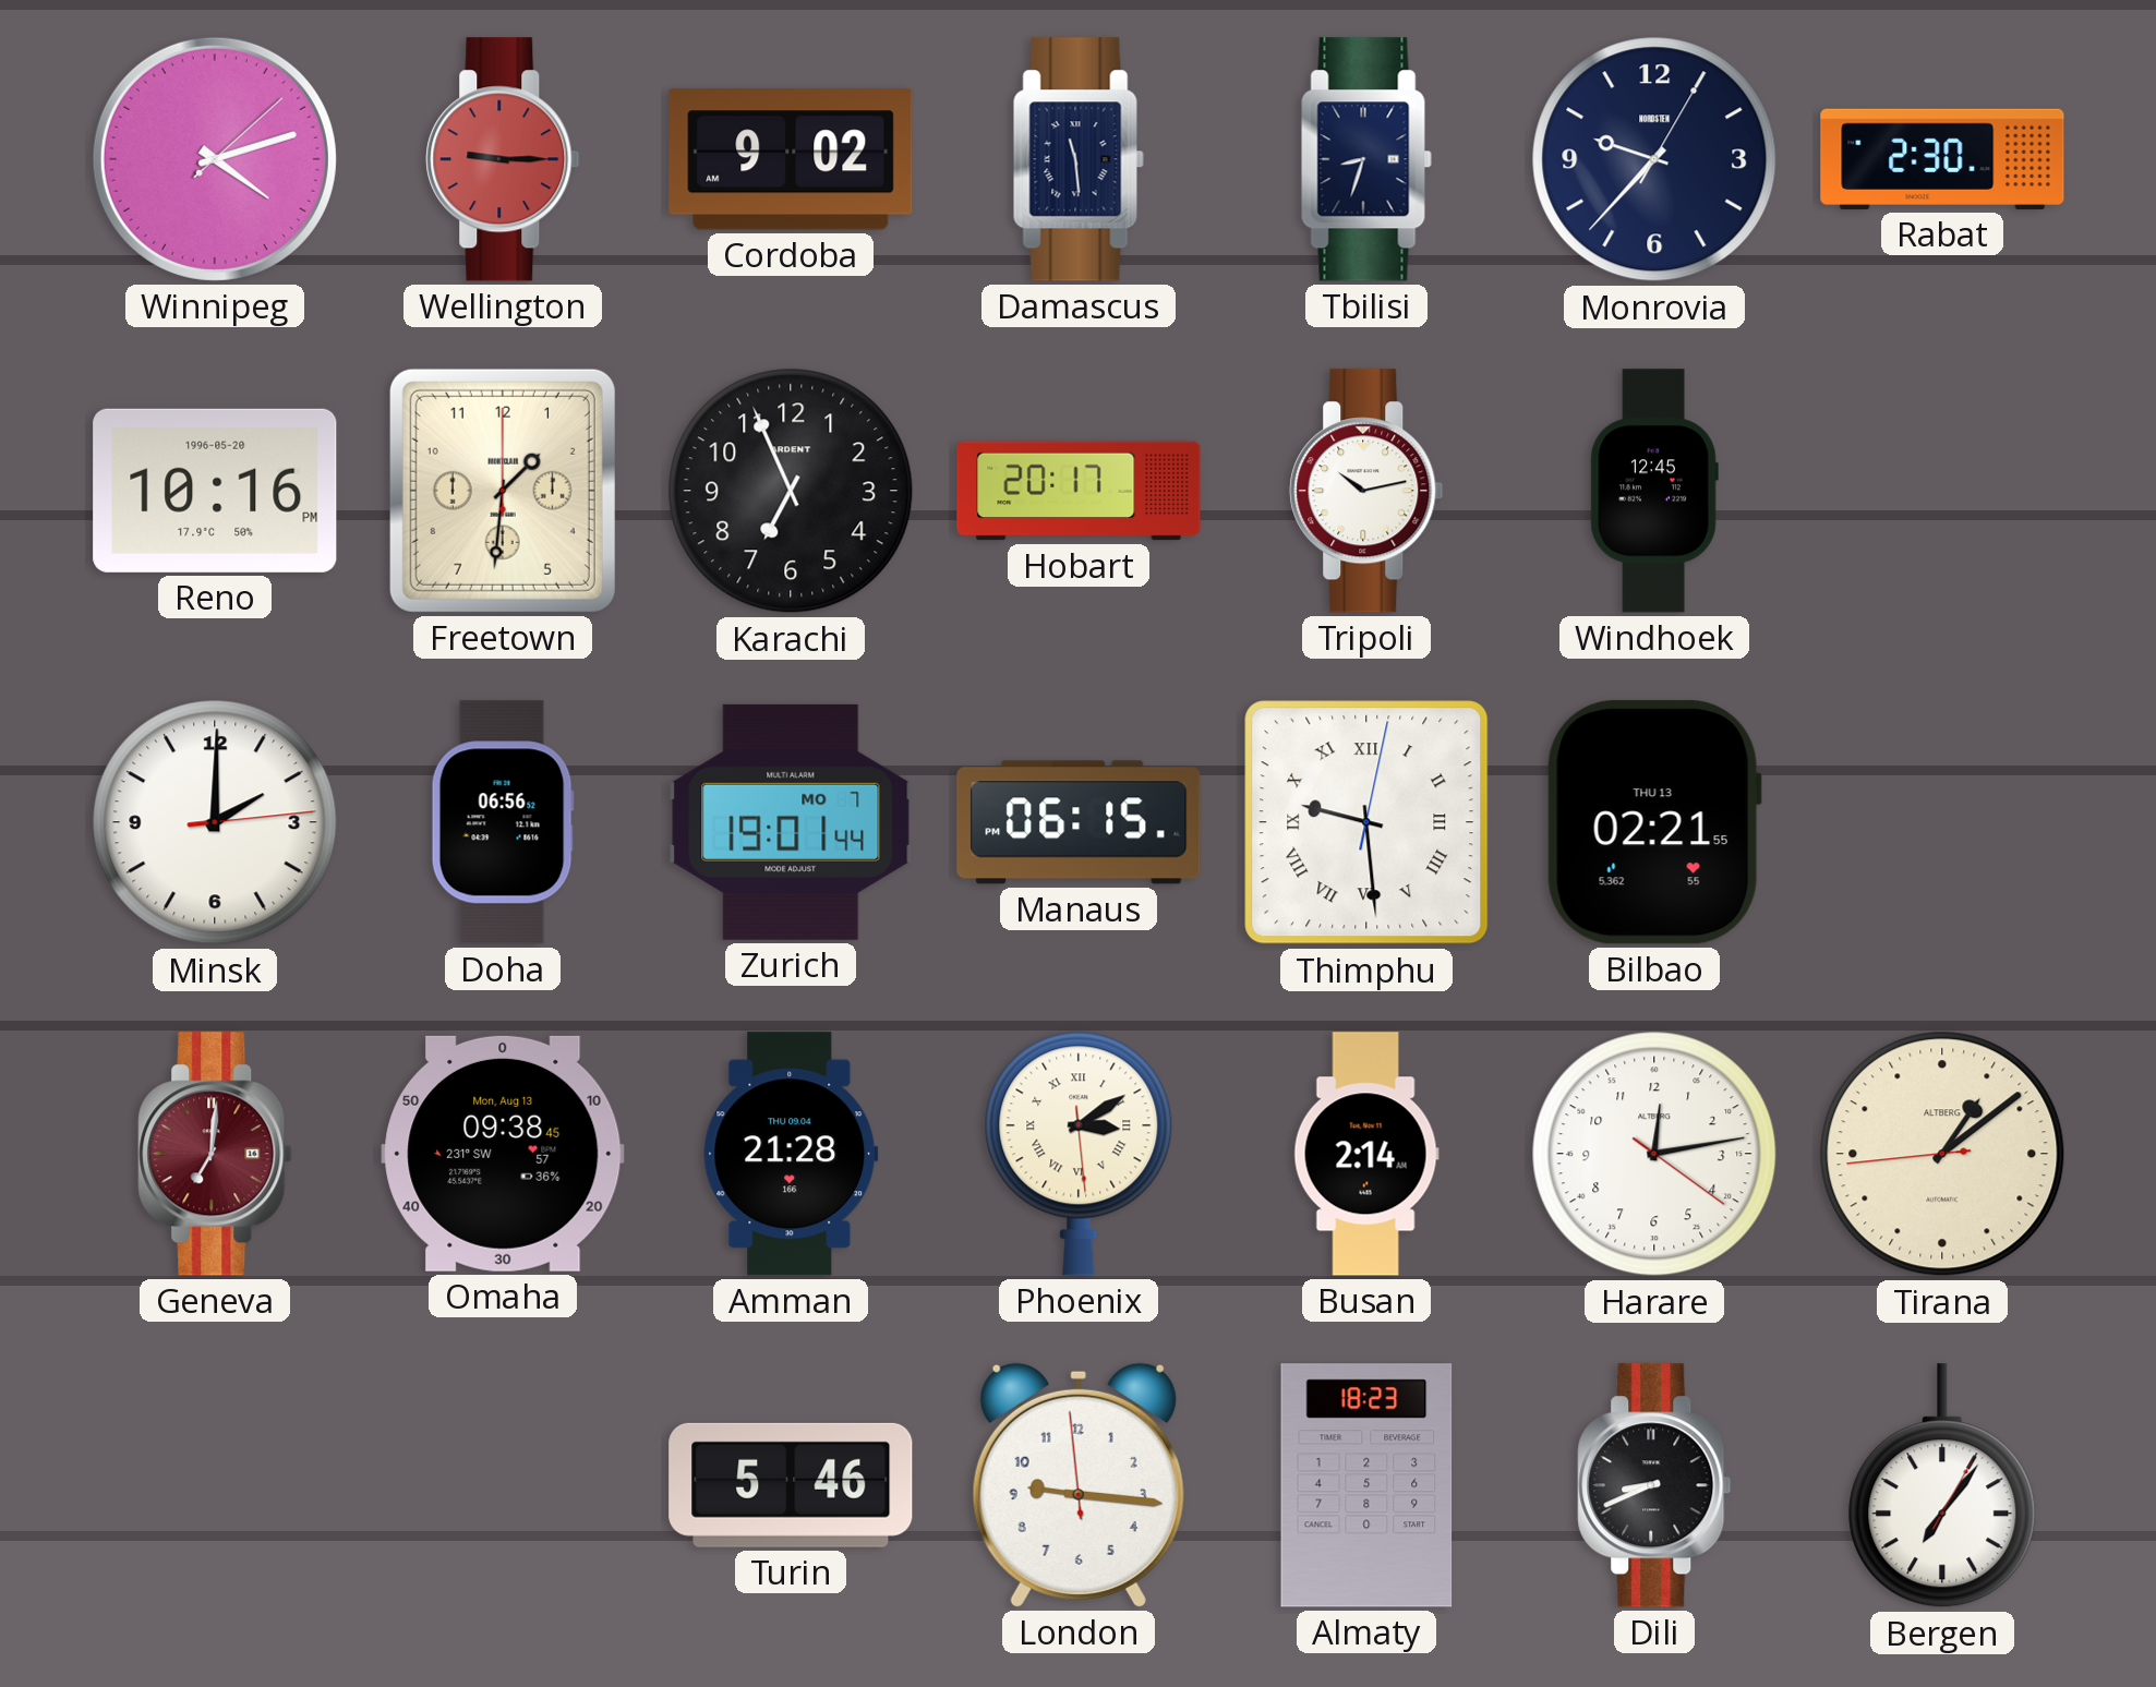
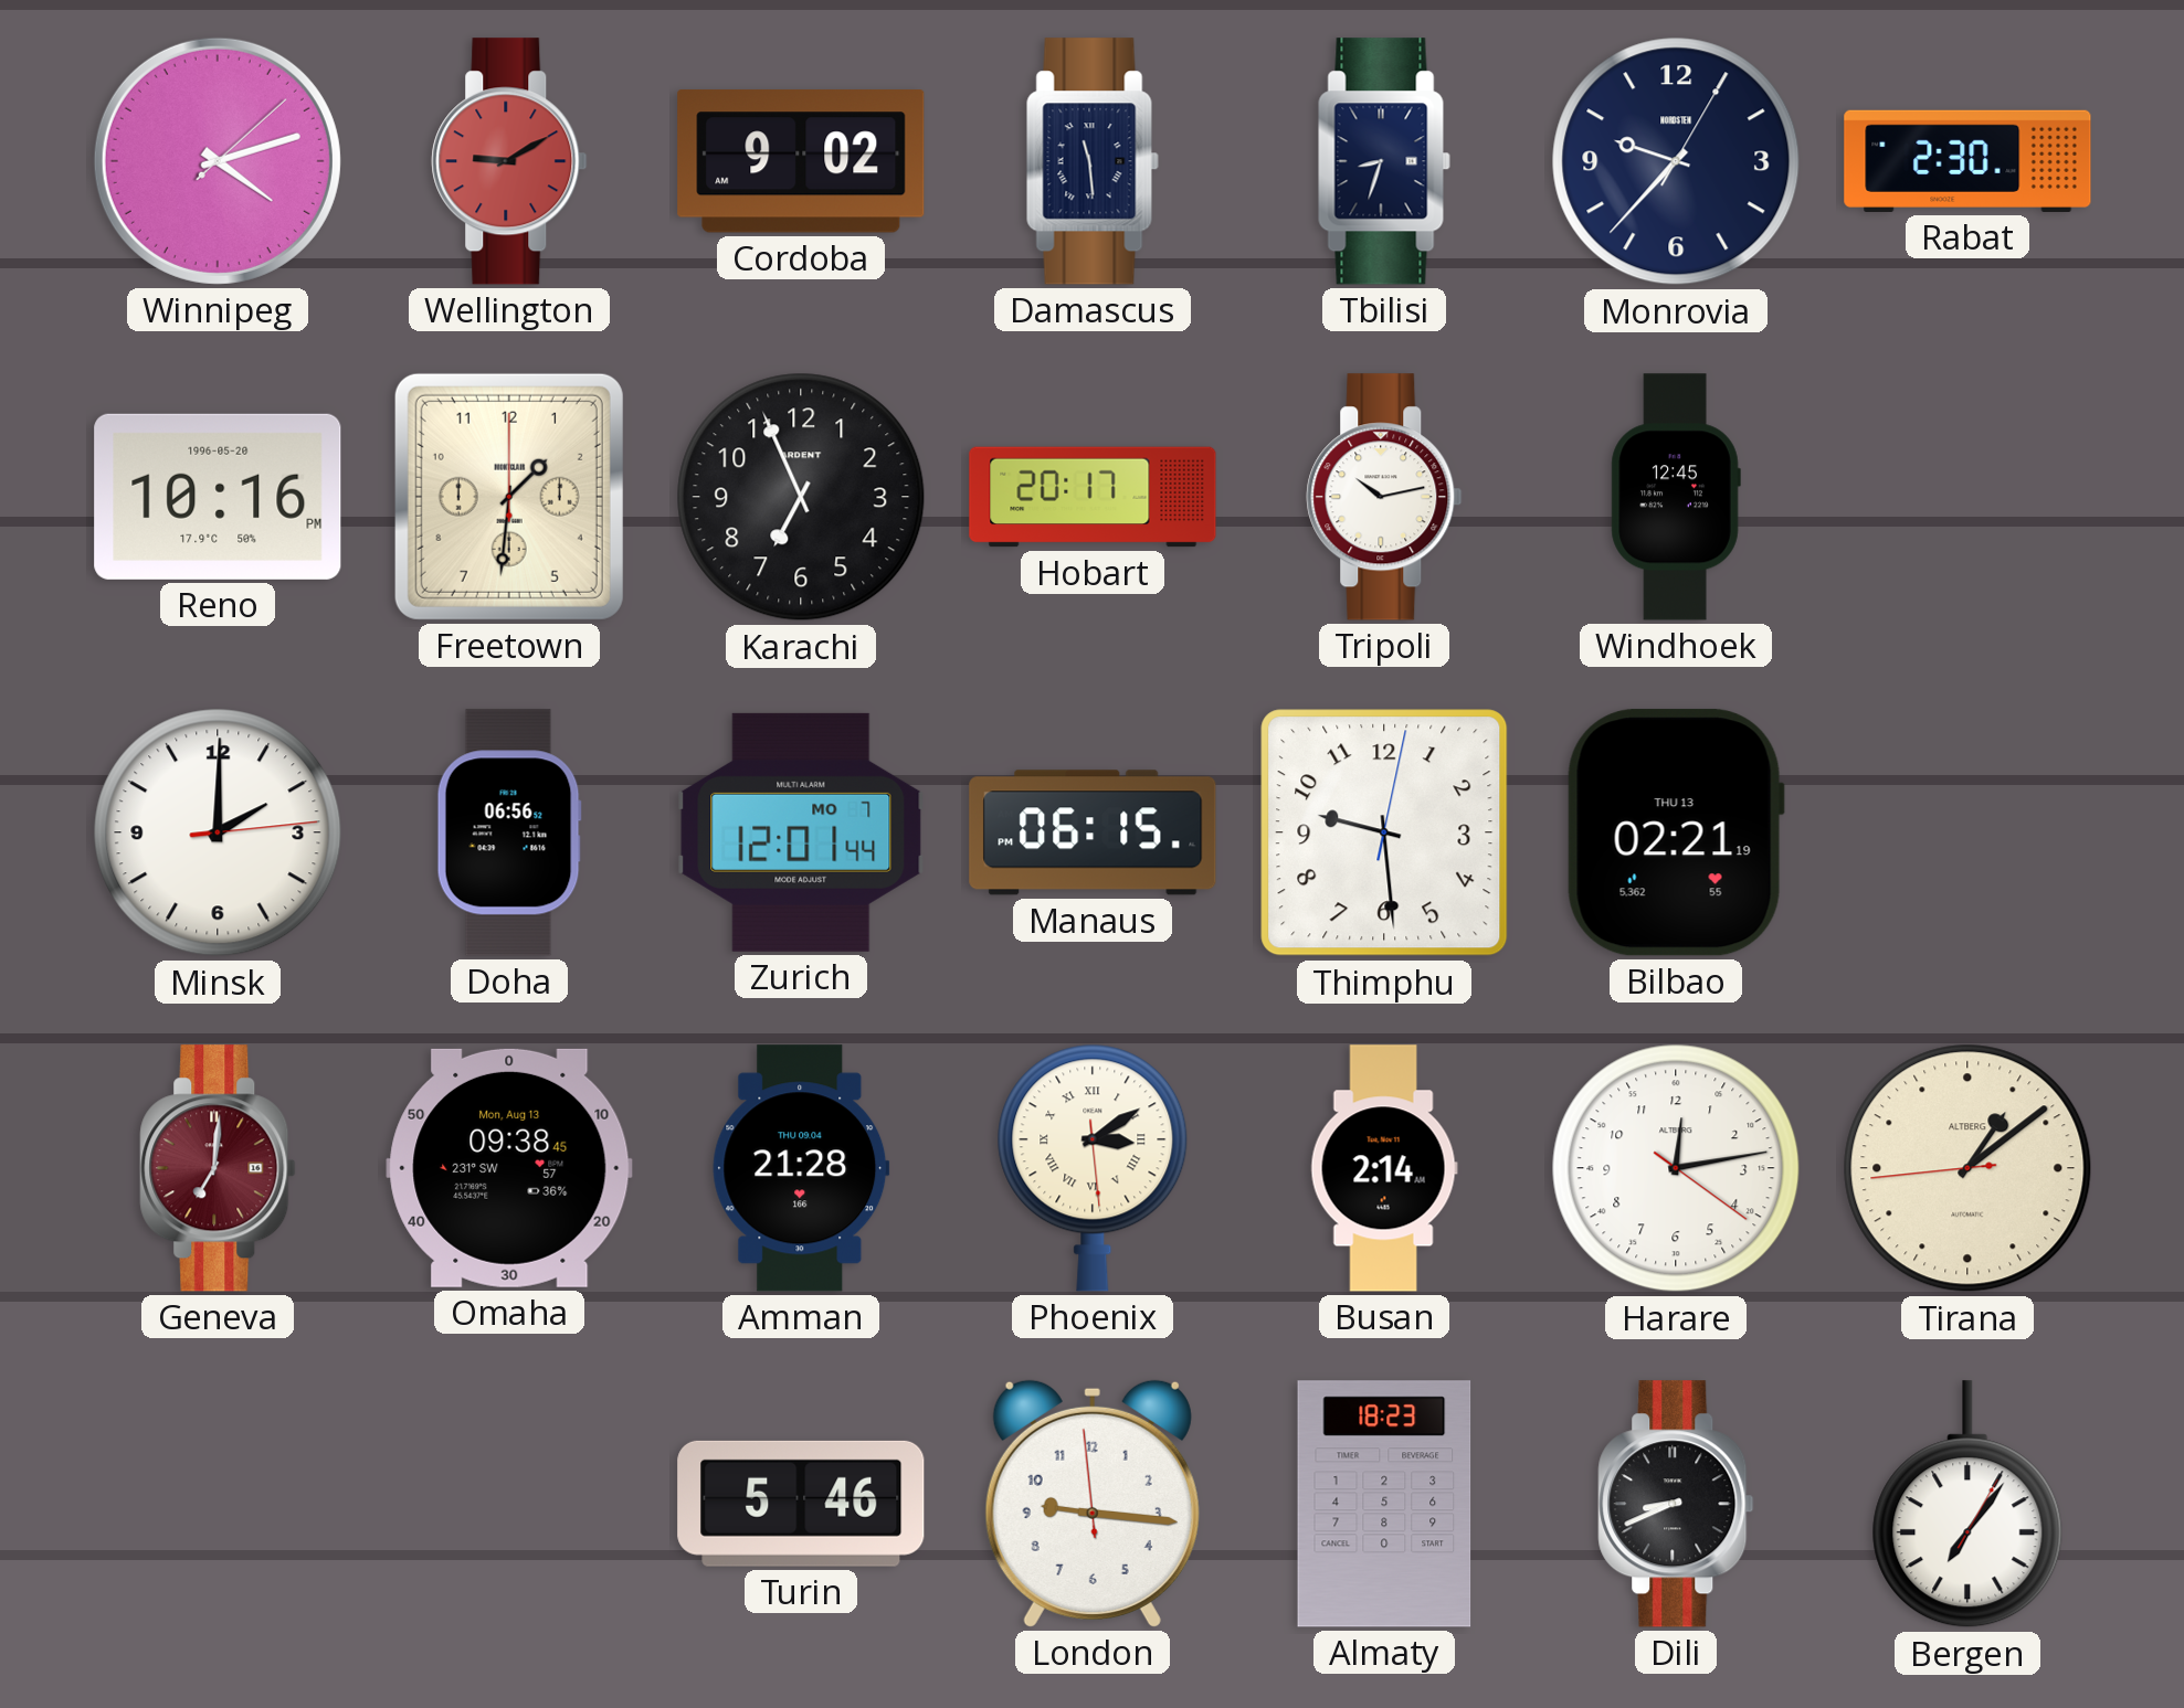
Wellington: 9:15 -> 9:10
Zurich: 19:01 -> 12:01
Thimphu numerals: Roman -> Arabic
Bilbao: 02:21:55 -> 02:21:19
